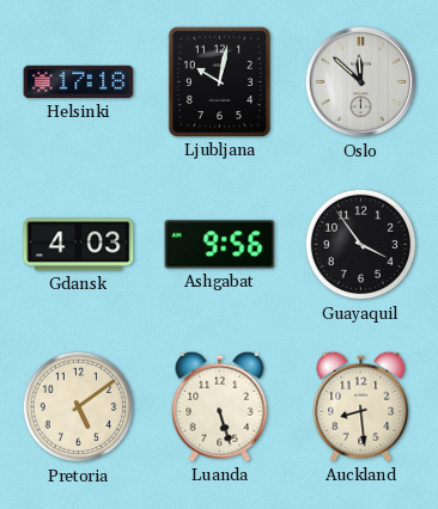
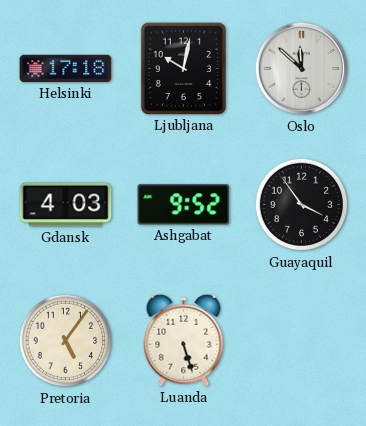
Ashgabat: 9:56 -> 9:52
Pretoria: 5:09 -> 5:06
Auckland: 8:29 -> none
